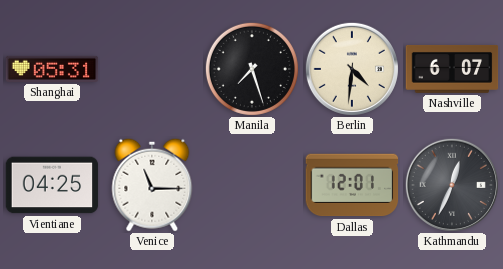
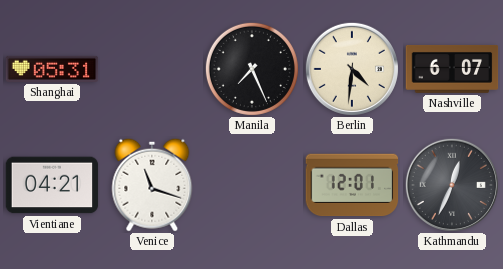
Manila: 7:27 -> 7:26
Vientiane: 04:25 -> 04:21
Venice: 11:15 -> 11:18
